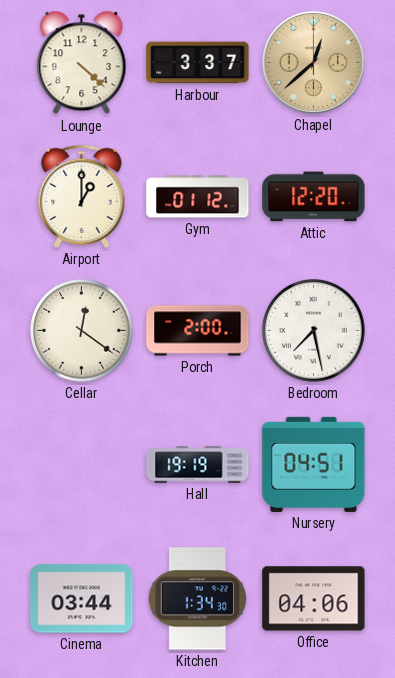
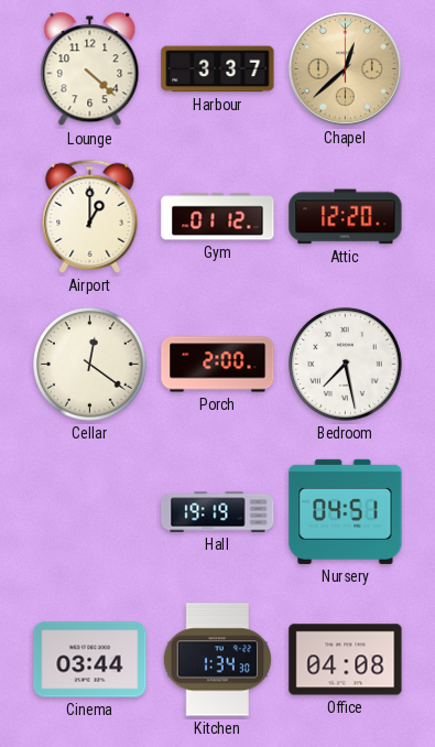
Office: 04:06 -> 04:08
